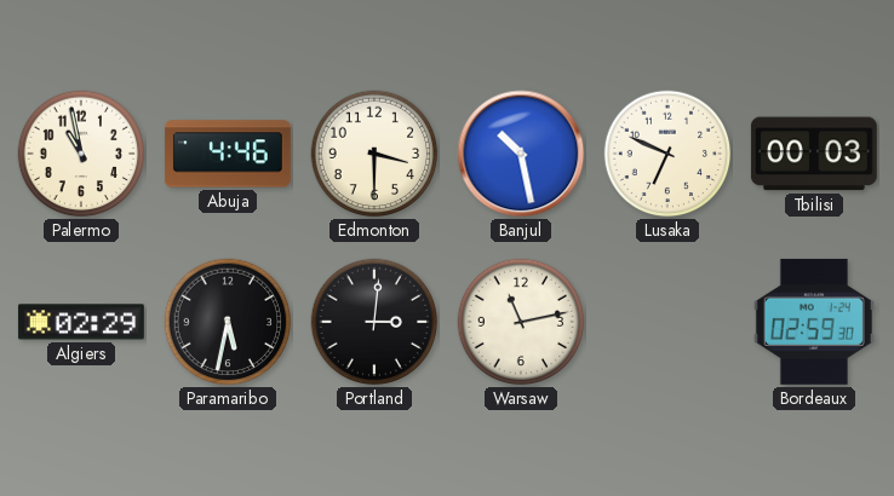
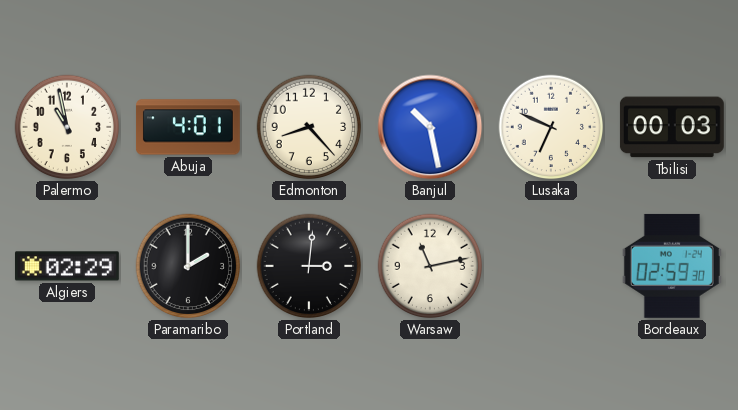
Abuja: 4:46 -> 4:01
Edmonton: 3:30 -> 8:23
Paramaribo: 5:32 -> 2:00
